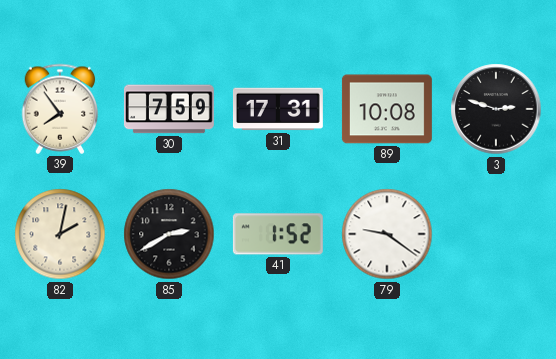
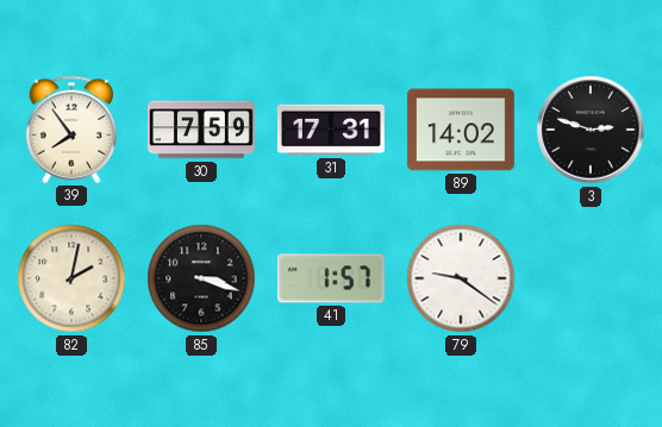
89: 10:08 -> 14:02
85: 2:40 -> 3:18
41: 1:52 -> 1:57
